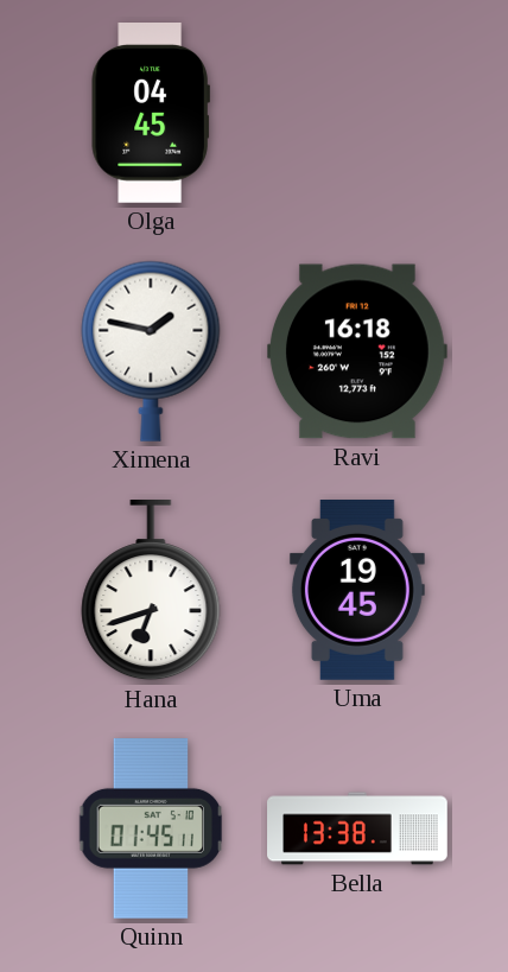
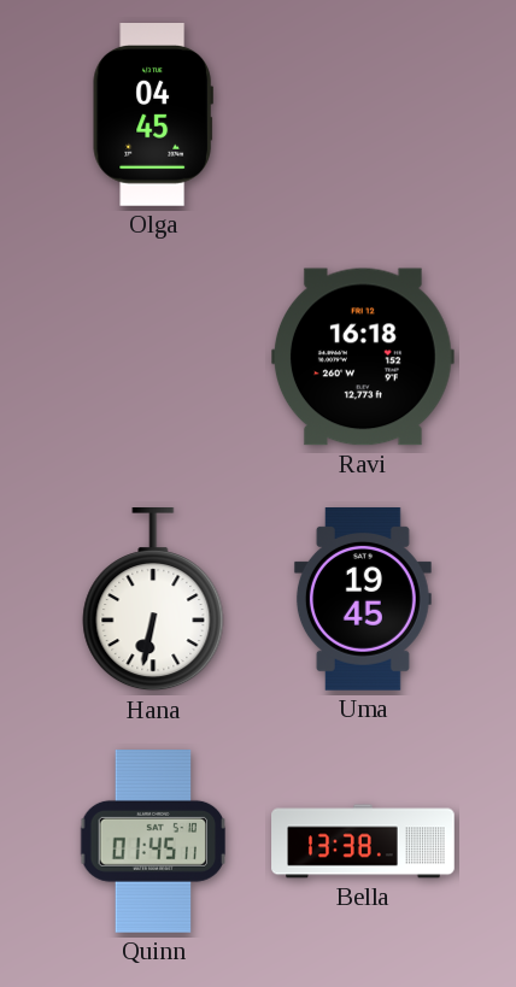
Ximena: 1:47 -> none
Hana: 6:42 -> 6:32
